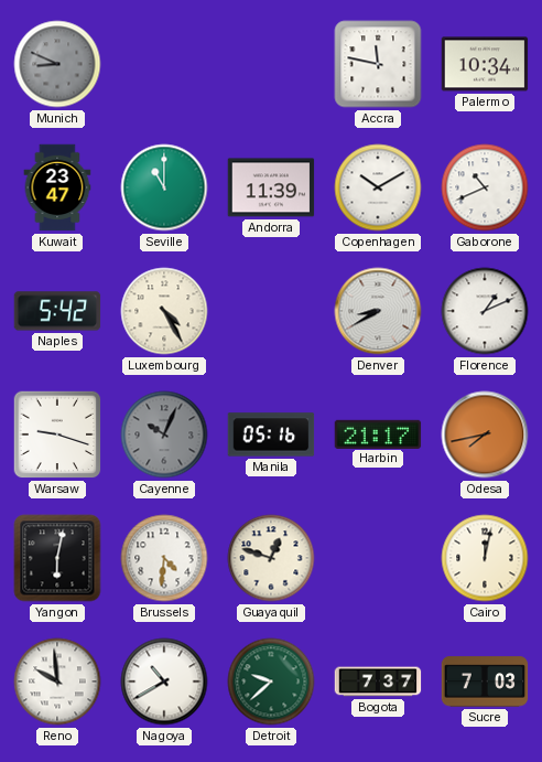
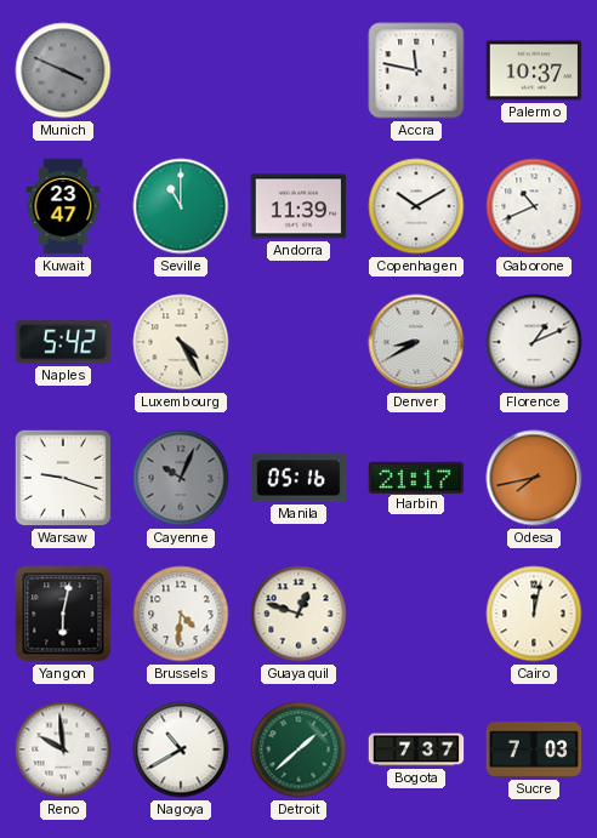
Munich: 8:49 -> 3:49
Palermo: 10:34 -> 10:37
Detroit: 9:38 -> 1:38
